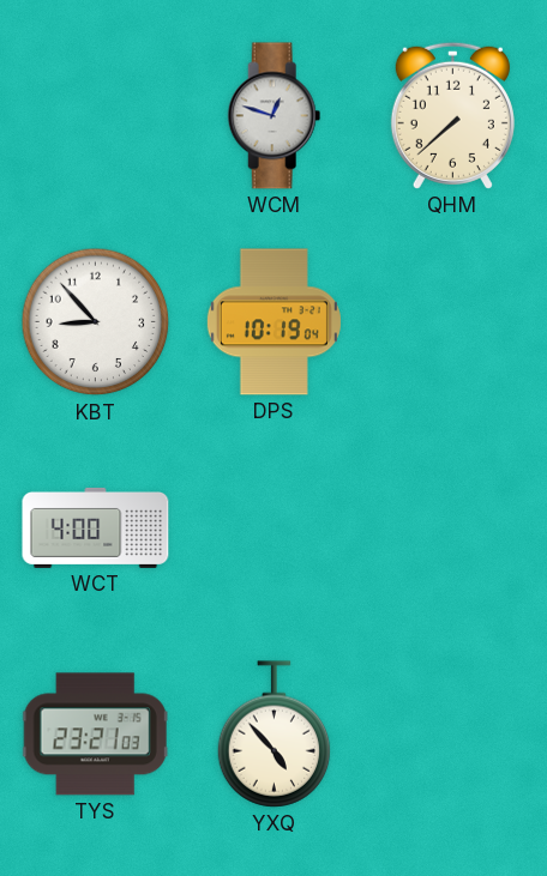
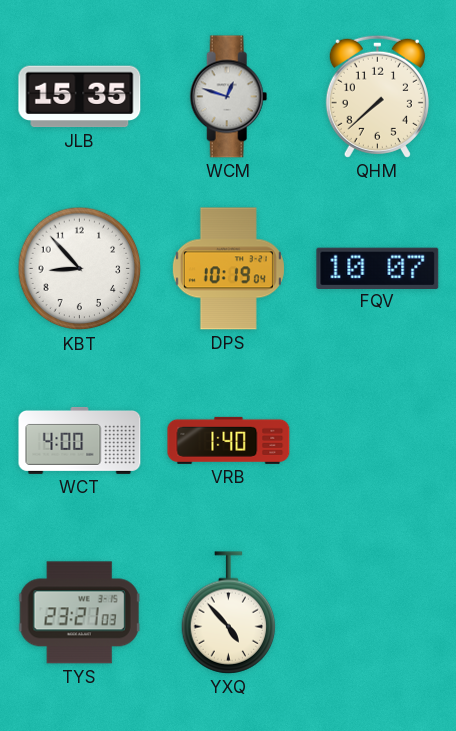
JLB: none -> 15:35
FQV: none -> 10:07
VRB: none -> 1:40
